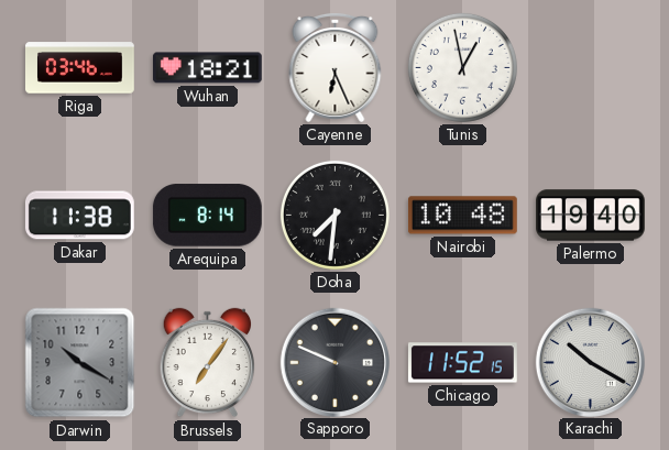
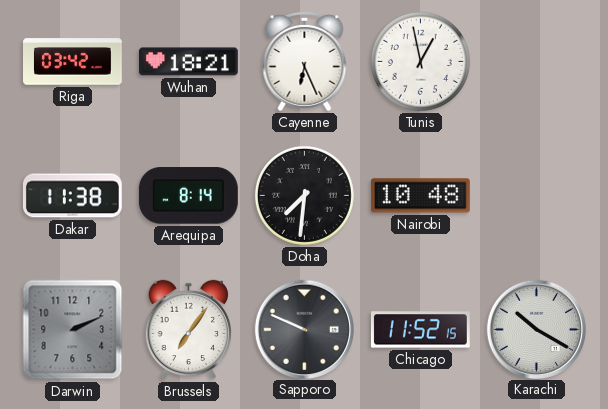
Riga: 03:46 -> 03:42
Palermo: 19:40 -> none
Darwin: 10:20 -> 2:11
